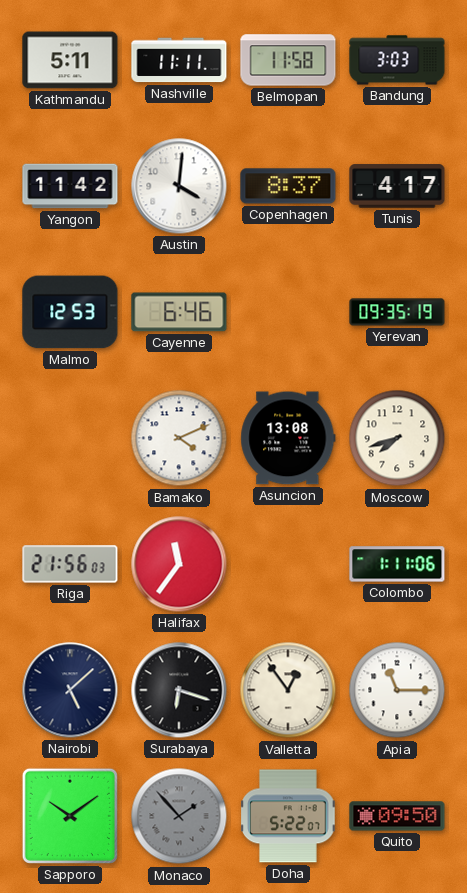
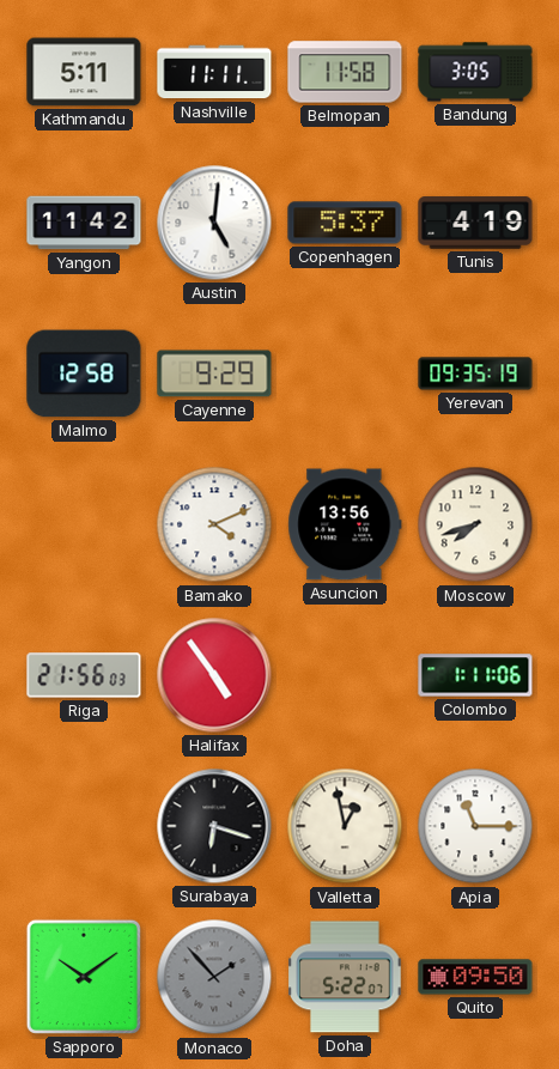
Bandung: 3:03 -> 3:05
Austin: 4:01 -> 5:01
Copenhagen: 8:37 -> 5:37
Tunis: 4:17 -> 4:19
Malmo: 12:53 -> 12:58
Cayenne: 6:46 -> 9:29
Asuncion: 13:08 -> 13:56
Halifax: 11:36 -> 4:54
Nairobi: 5:08 -> none
Valletta: 12:54 -> 12:58
